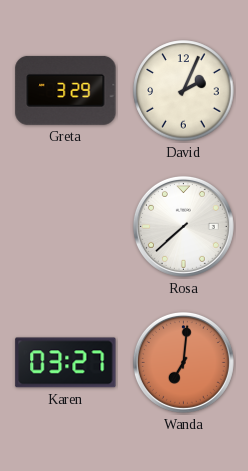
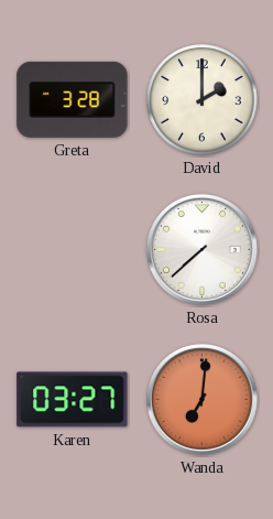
Greta: 3:29 -> 3:28
David: 2:04 -> 2:00
